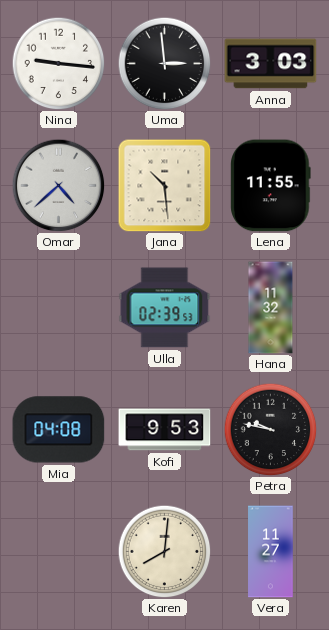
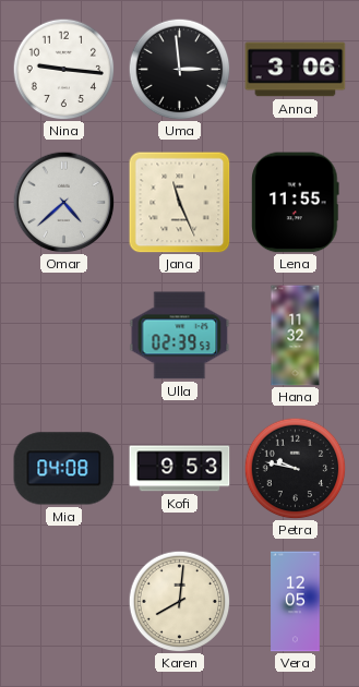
Anna: 3:03 -> 3:06
Jana: 10:29 -> 11:26
Vera: 11:27 -> 12:05
